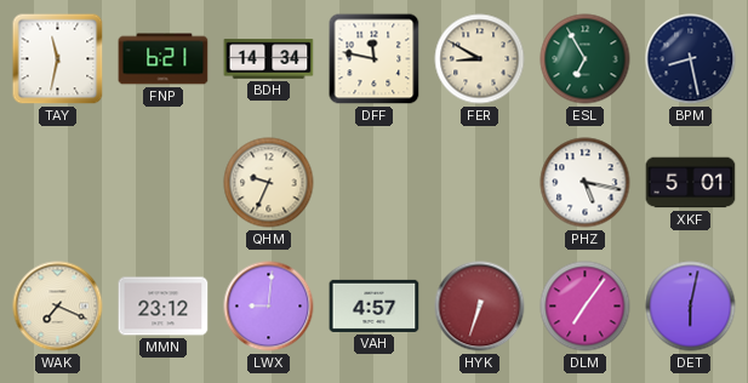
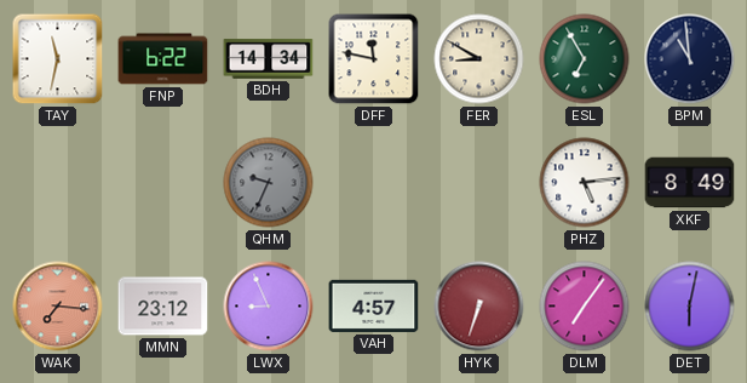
FNP: 6:21 -> 6:22
BPM: 8:28 -> 10:59
QHM dial: cream -> grey
PHZ: 5:17 -> 5:14
XKF: 5:01 -> 8:49
WAK: 7:19 -> 7:16
WAK dial: cream -> salmon
LWX: 9:01 -> 8:56
